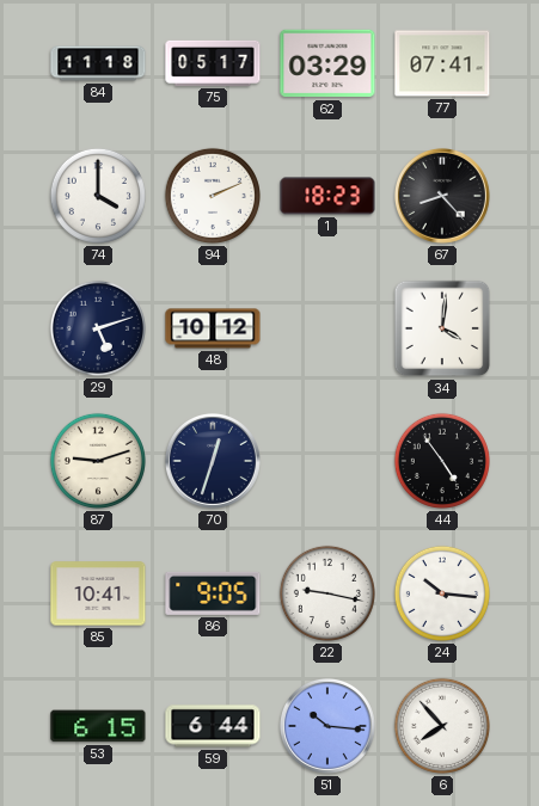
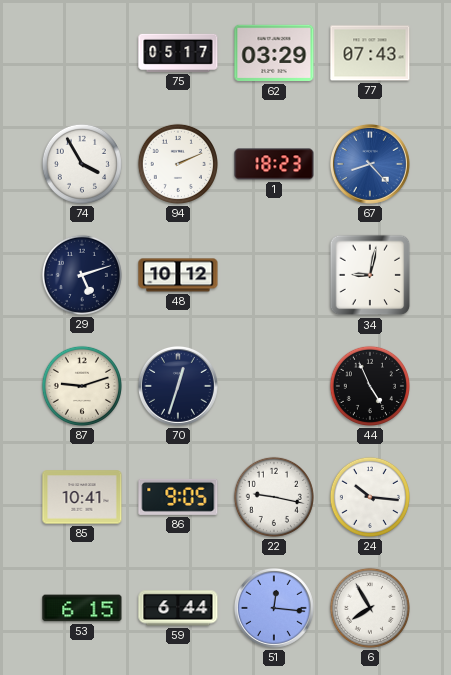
84: 11:18 -> none
77: 07:41 -> 07:43
74: 4:00 -> 3:55
67 dial: black -> blue
34: 4:01 -> 9:02
44: 4:54 -> 4:56
51: 10:16 -> 12:16
6: 7:53 -> 7:55
